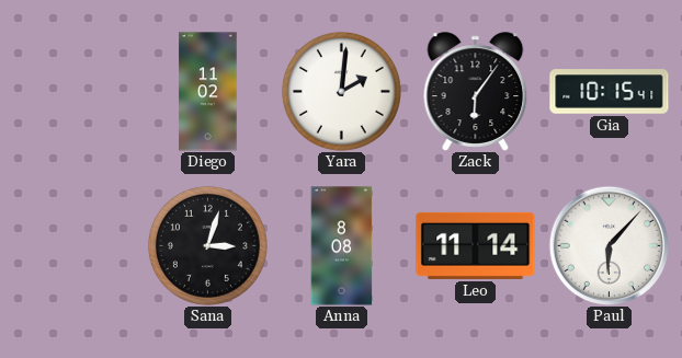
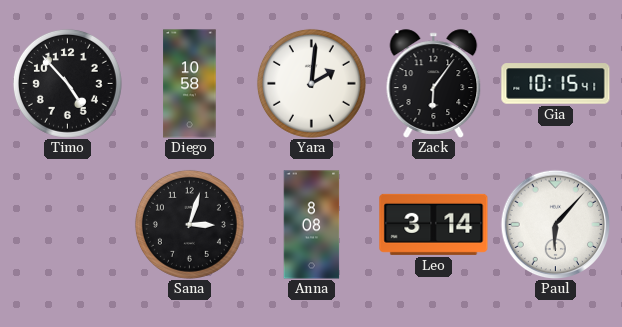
Timo: none -> 4:53
Diego: 11:02 -> 10:58
Leo: 11:14 -> 3:14
